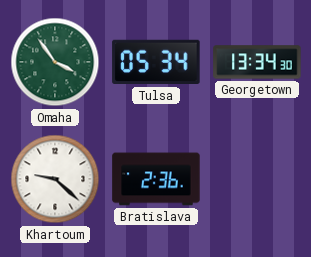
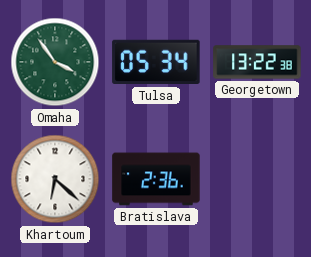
Georgetown: 13:34 -> 13:22
Khartoum: 9:22 -> 6:22
